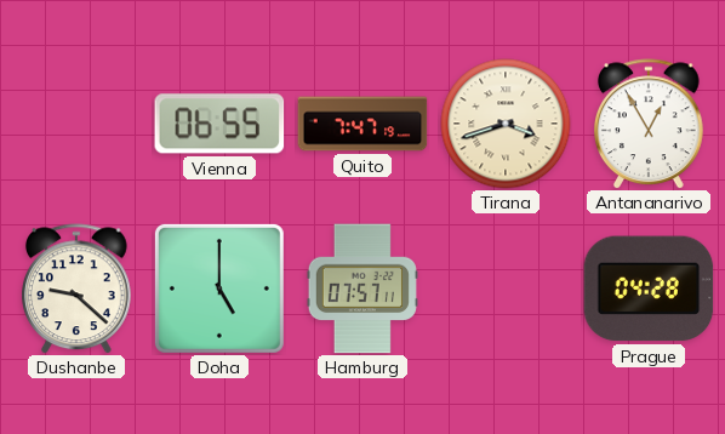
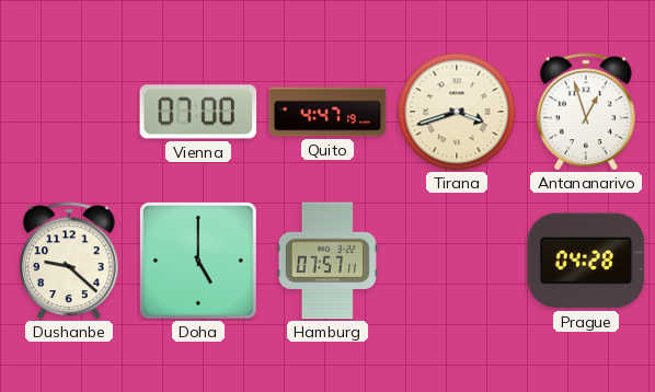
Vienna: 06:55 -> 07:00
Quito: 7:47 -> 4:47
Antananarivo: 12:55 -> 12:57
